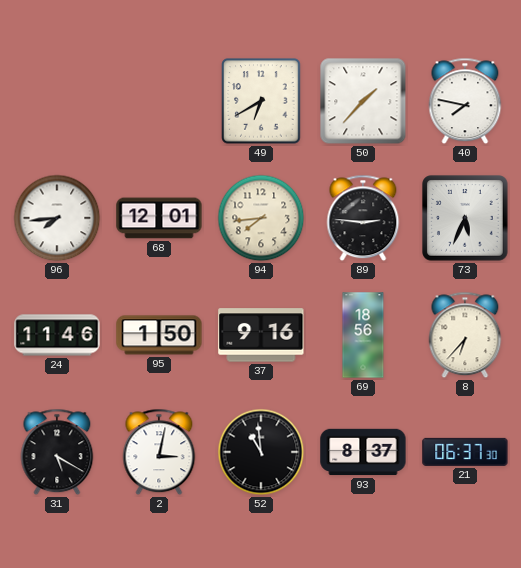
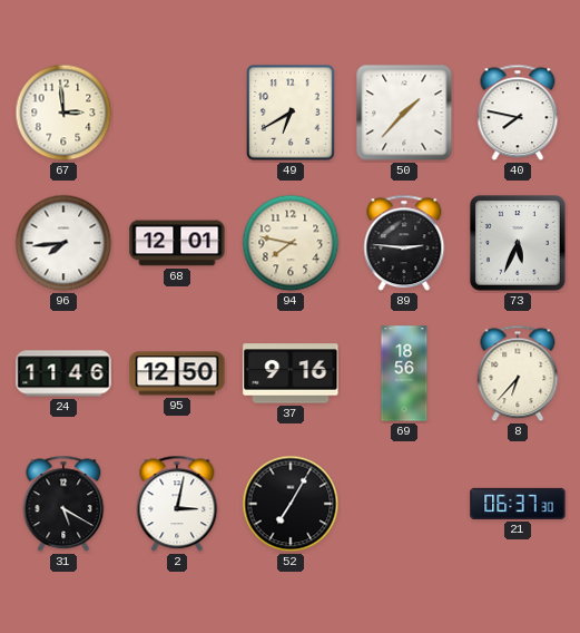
67: none -> 2:59
94: 7:44 -> 7:47
95: 1:50 -> 12:50
52: 10:59 -> 7:05
93: 8:37 -> none
